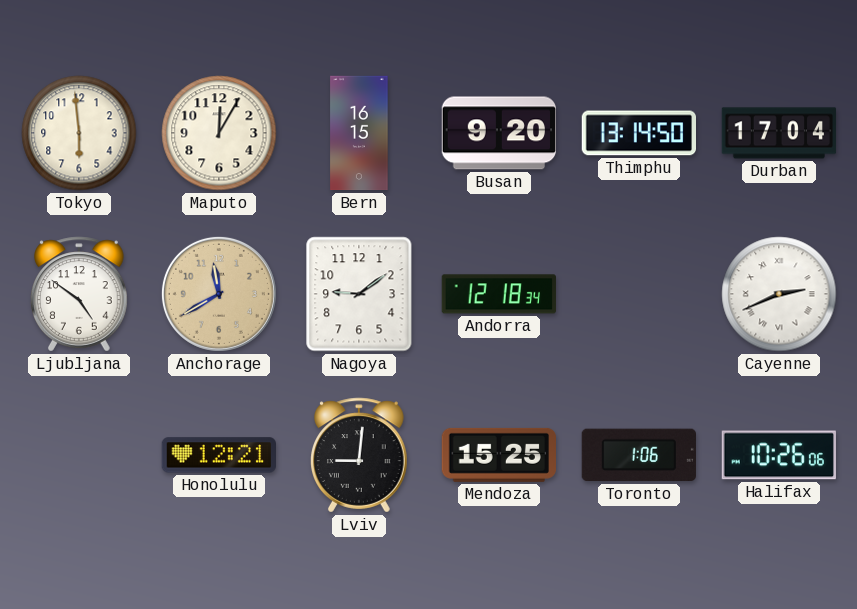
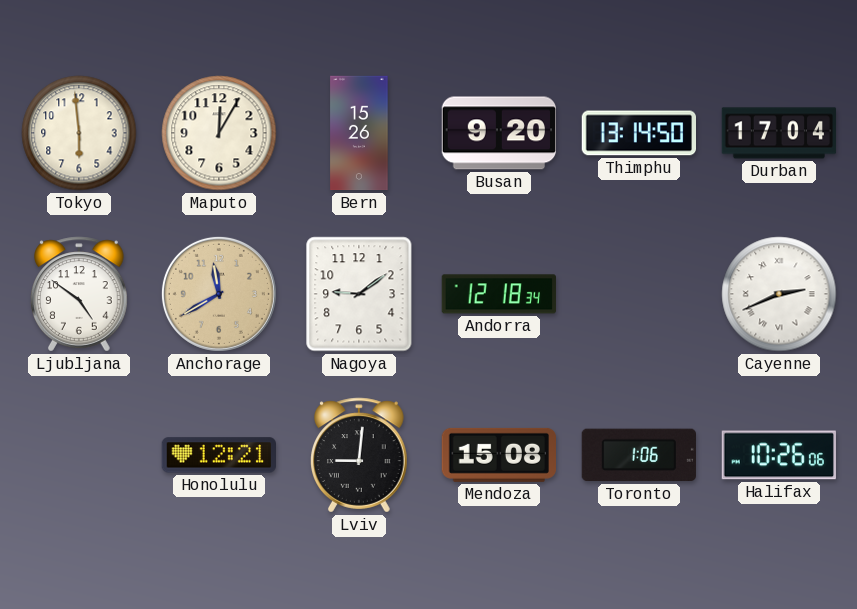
Bern: 16:15 -> 15:26
Mendoza: 15:25 -> 15:08
